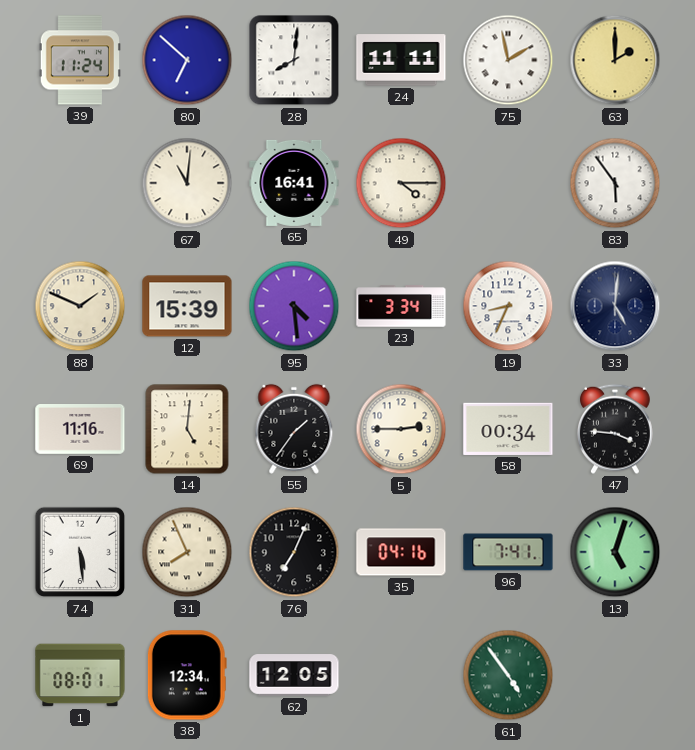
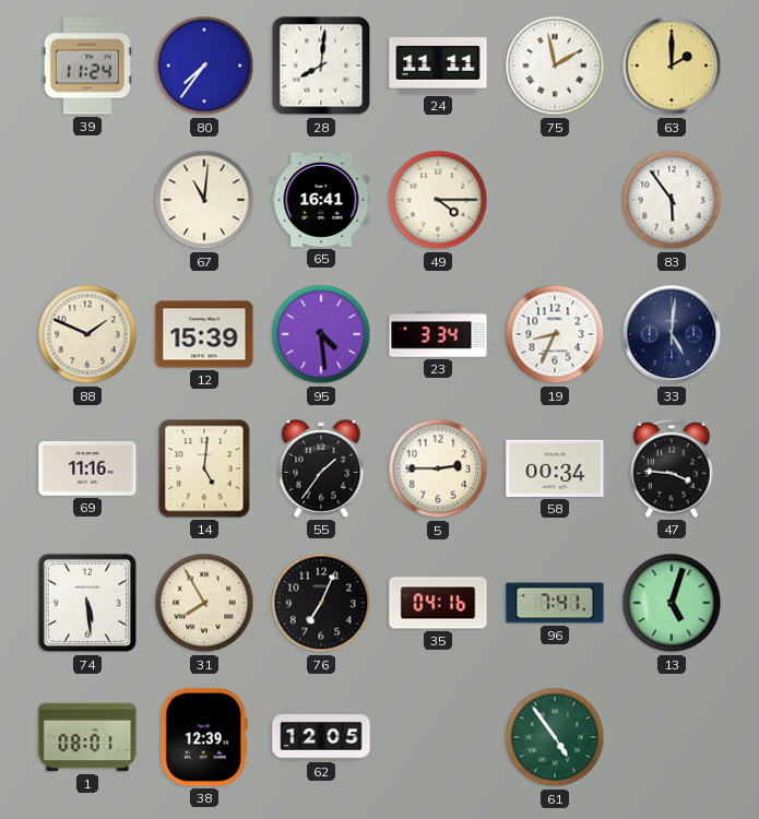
80: 6:52 -> 7:36
31: 7:56 -> 7:55
38: 12:34 -> 12:39
